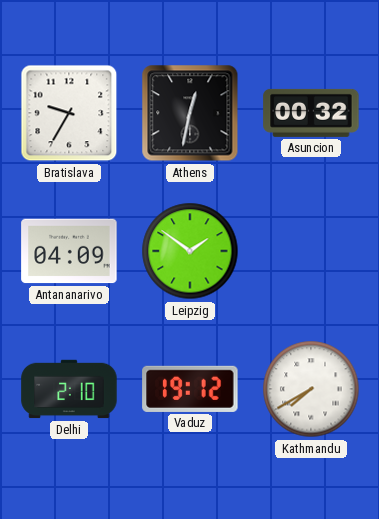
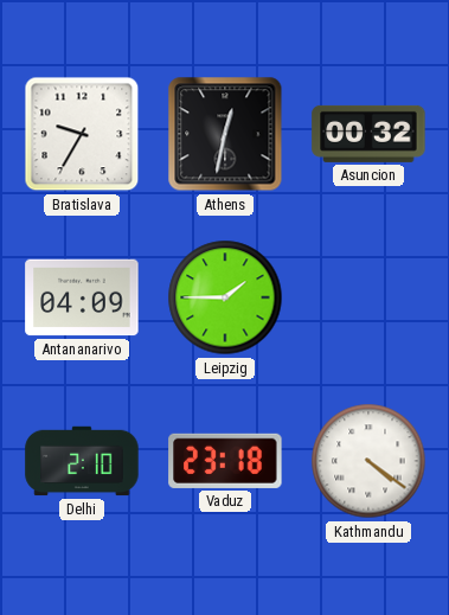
Leipzig: 1:51 -> 1:45
Vaduz: 19:12 -> 23:18
Kathmandu: 7:40 -> 4:21
